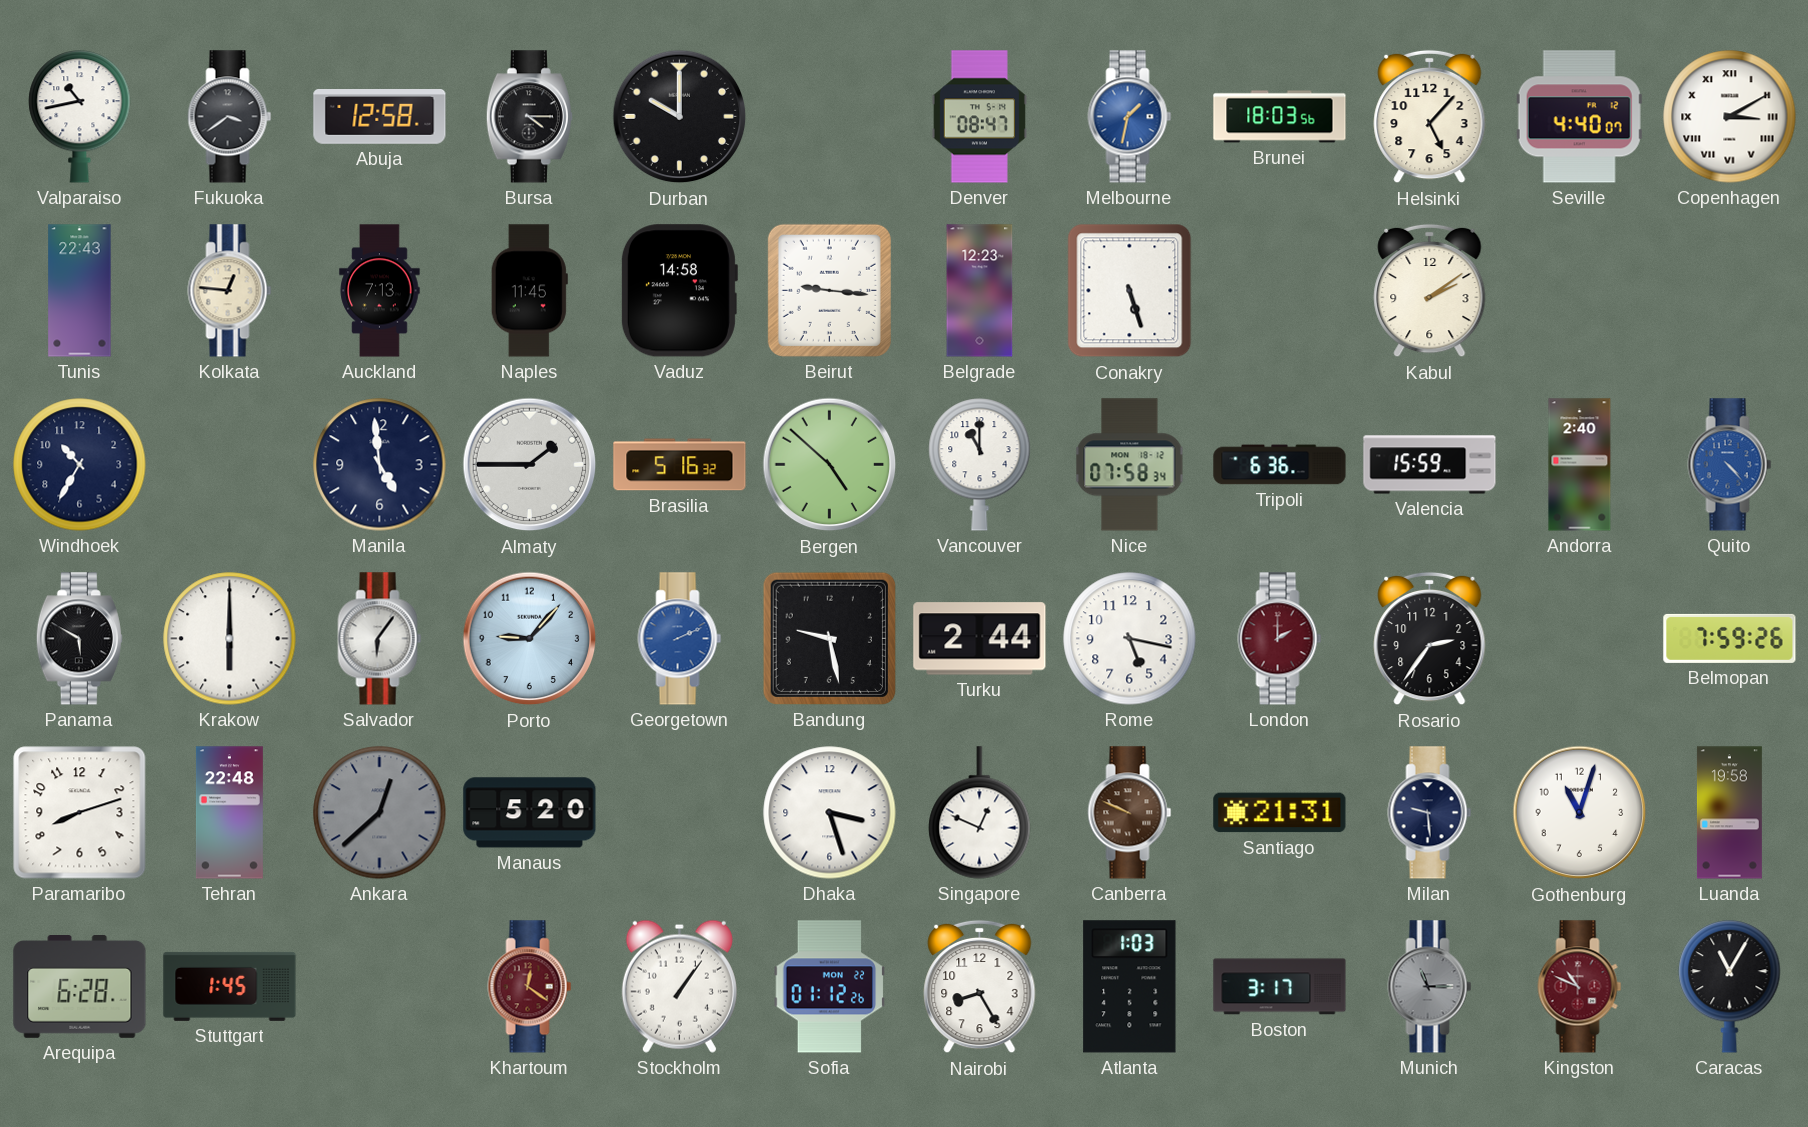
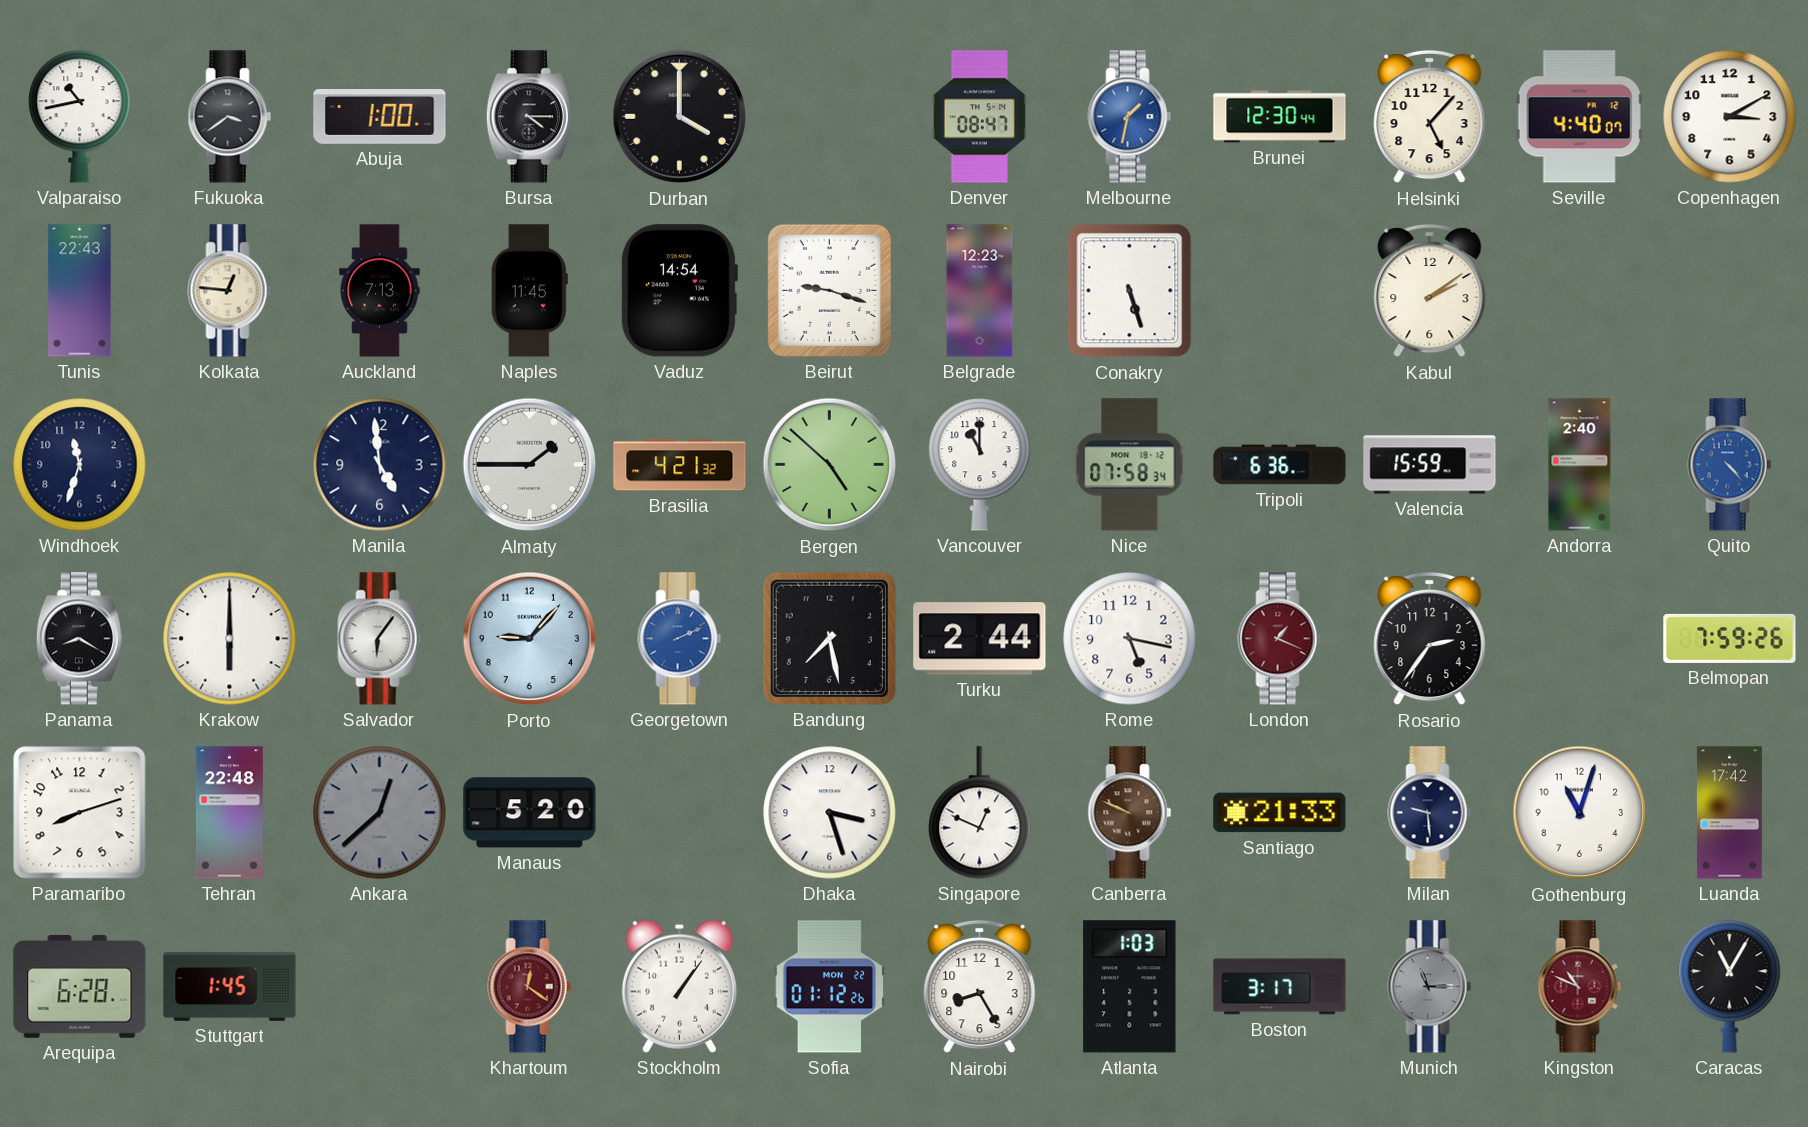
Abuja: 12:58 -> 1:00
Durban: 10:00 -> 4:00
Brunei: 18:03 -> 12:30
Copenhagen numerals: Roman -> Arabic
Vaduz: 14:58 -> 14:54
Beirut: 9:16 -> 9:18
Windhoek: 10:35 -> 11:33
Brasilia: 5:16 -> 4:21
Panama: 5:50 -> 8:20
Bandung: 9:28 -> 7:28
London: 2:00 -> 1:19
Santiago: 21:31 -> 21:33
Luanda: 19:58 -> 17:42
